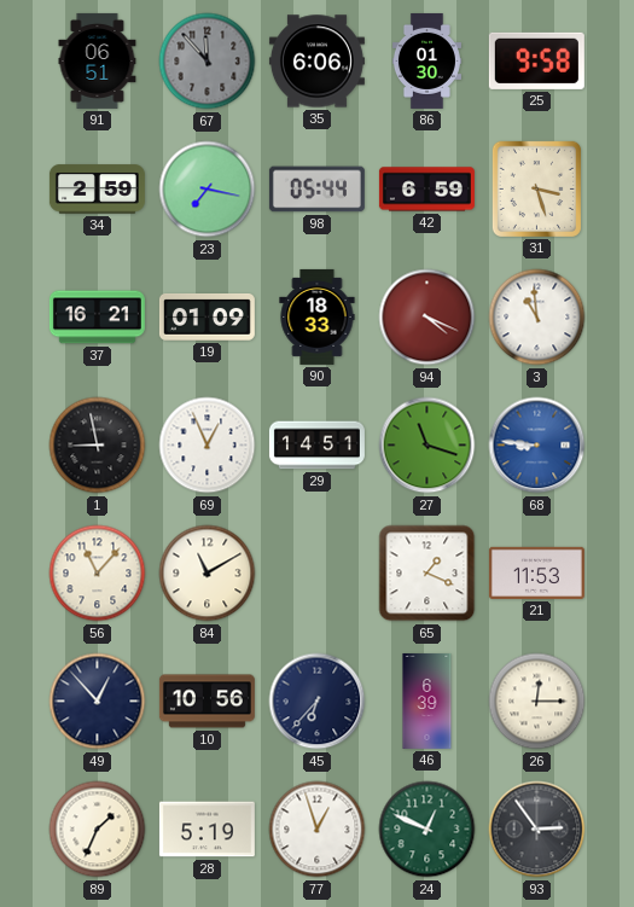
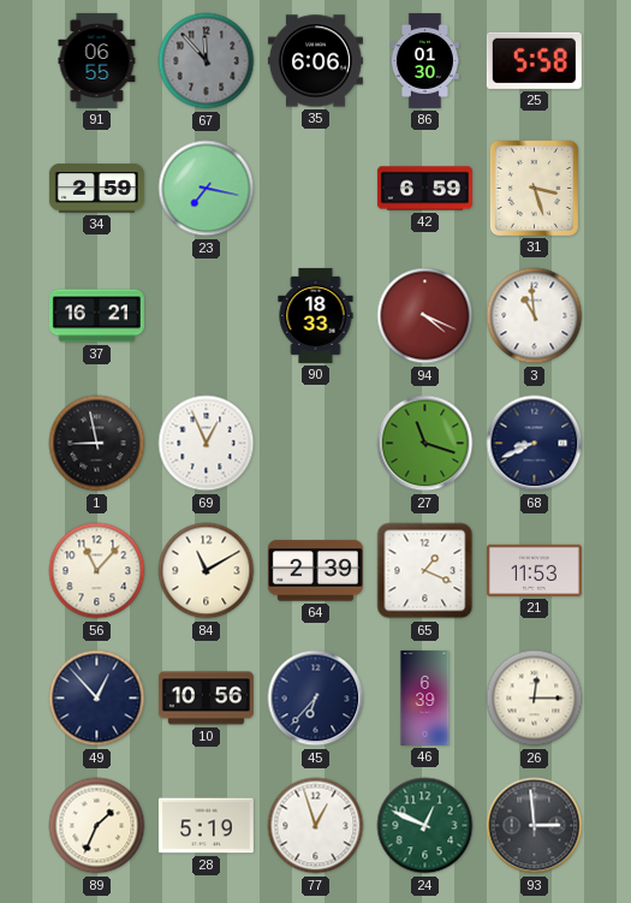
91: 06:51 -> 06:55
25: 9:58 -> 5:58
98: 05:44 -> none
19: 01:09 -> none
29: 14:51 -> none
68: 8:46 -> 8:41
68 dial: blue -> navy
64: none -> 2:39
93: 2:54 -> 2:59
